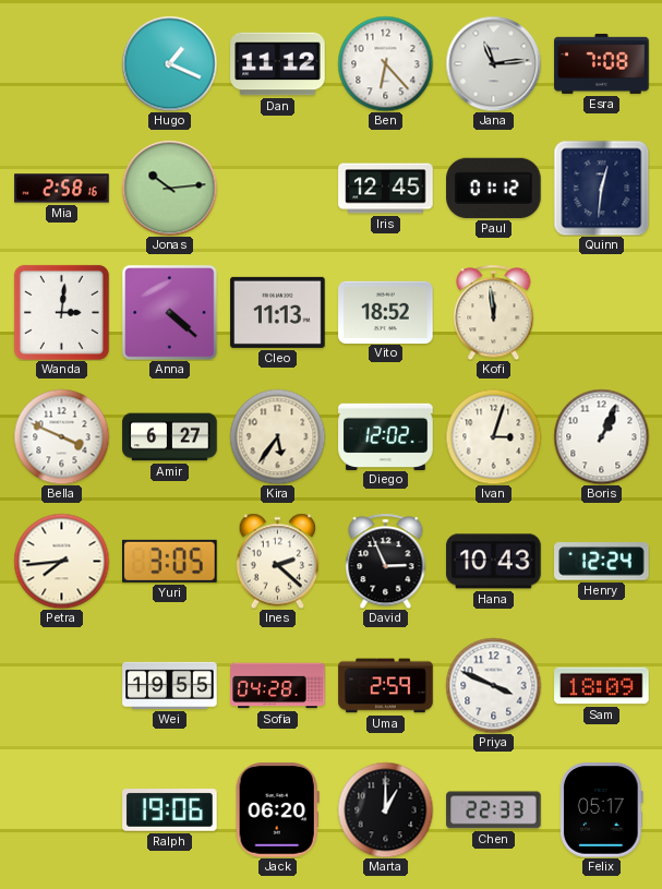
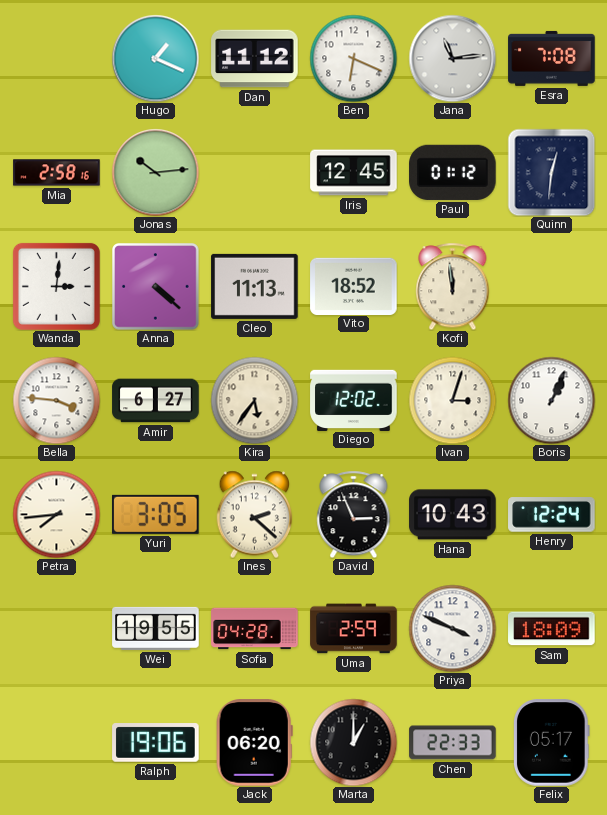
Ben: 6:23 -> 6:19
Bella: 3:49 -> 3:46
